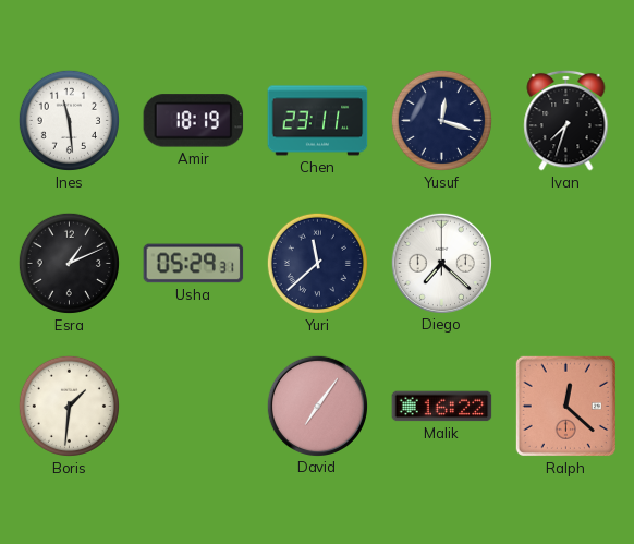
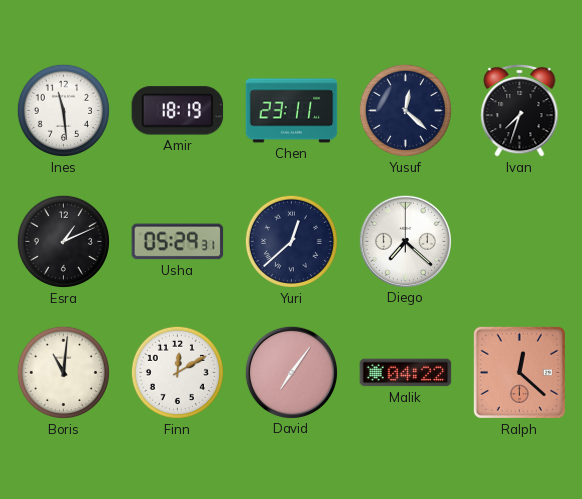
Yusuf: 12:18 -> 12:22
Yuri: 11:38 -> 12:38
Boris: 1:31 -> 11:01
Finn: none -> 12:10
Malik: 16:22 -> 04:22
